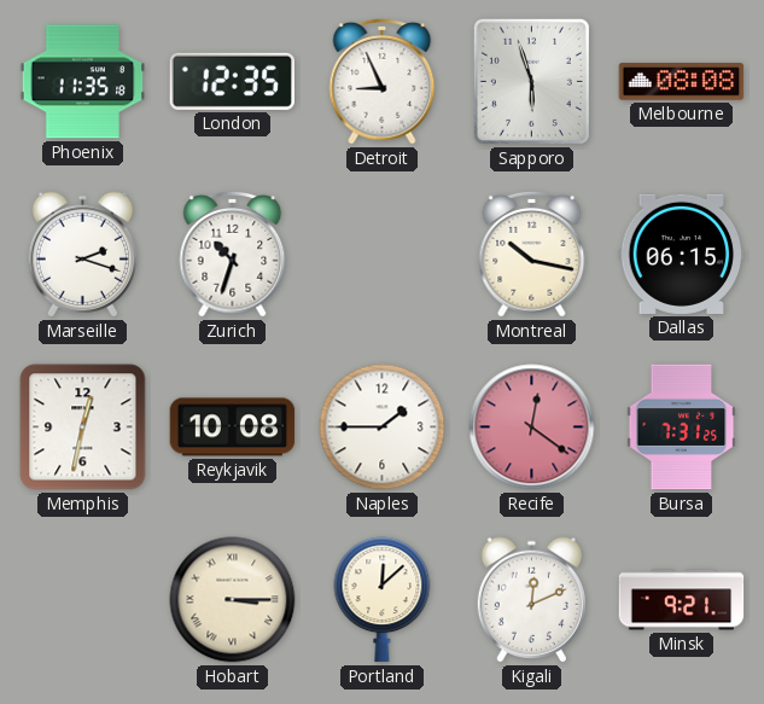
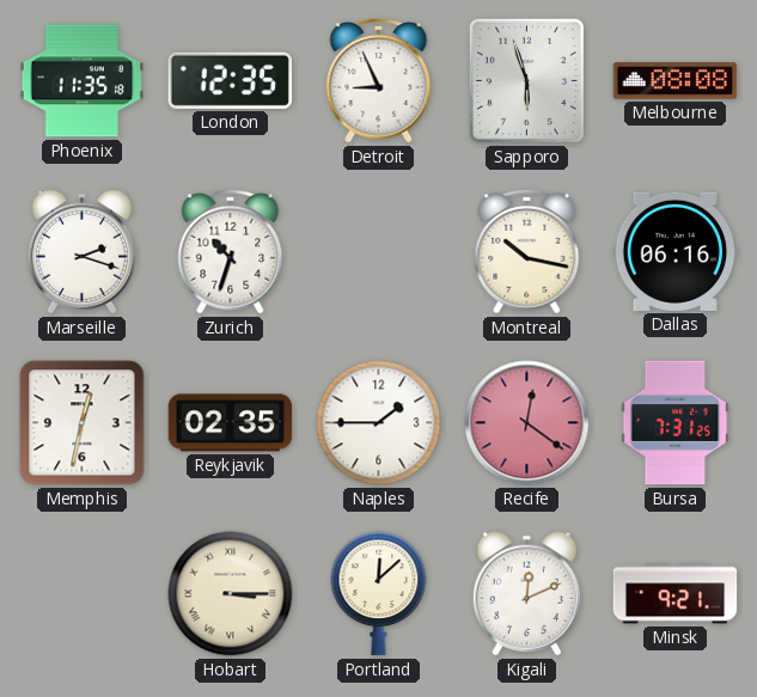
Dallas: 06:15 -> 06:16
Reykjavik: 10:08 -> 02:35
